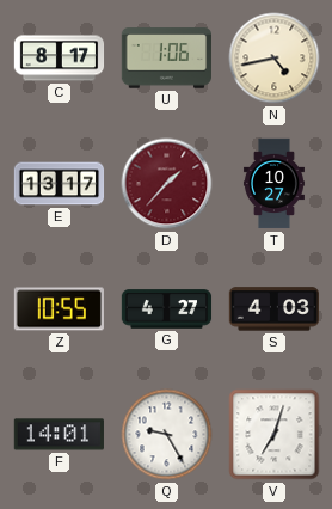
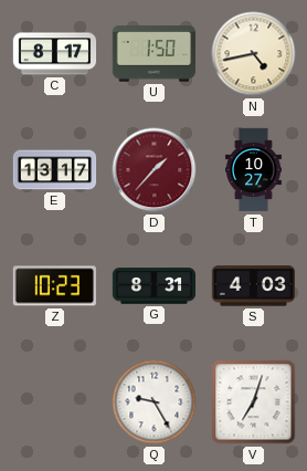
U: 1:06 -> 1:50
Z: 10:55 -> 10:23
G: 4:27 -> 8:31
F: 14:01 -> none
